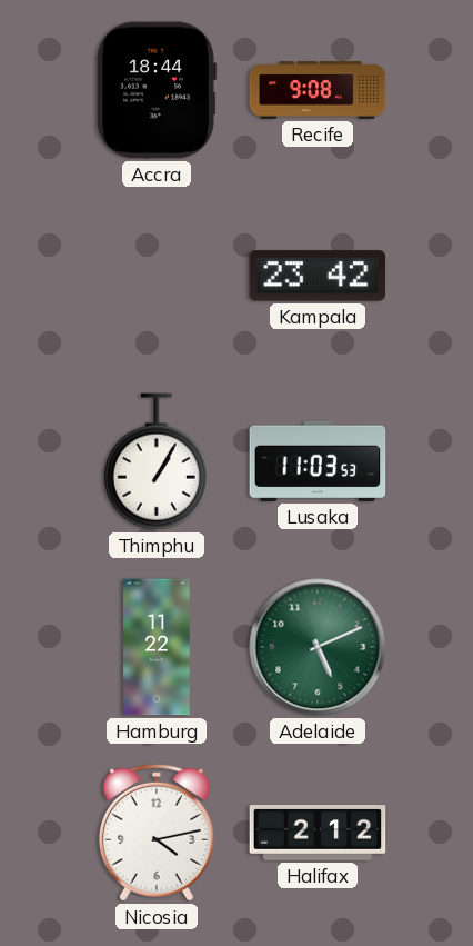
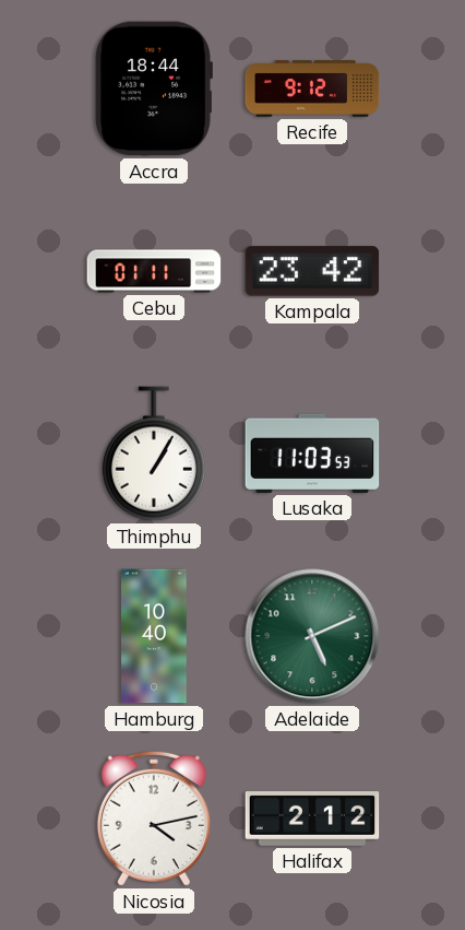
Recife: 9:08 -> 9:12
Cebu: none -> 01:11
Hamburg: 11:22 -> 10:40
